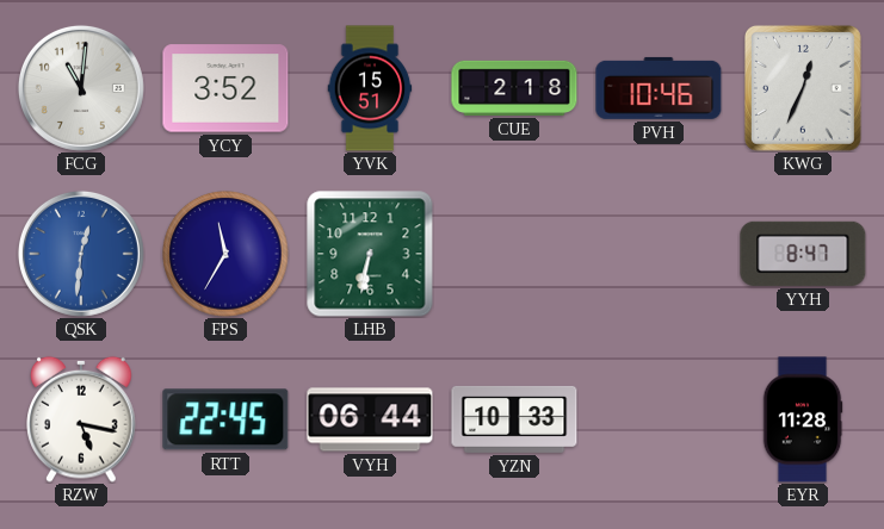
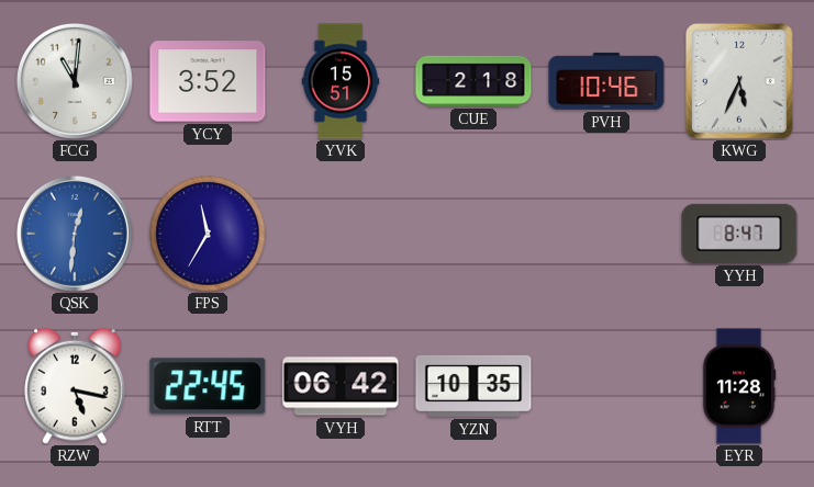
KWG: 12:34 -> 5:34
LHB: 6:32 -> none
VYH: 06:44 -> 06:42
YZN: 10:33 -> 10:35
